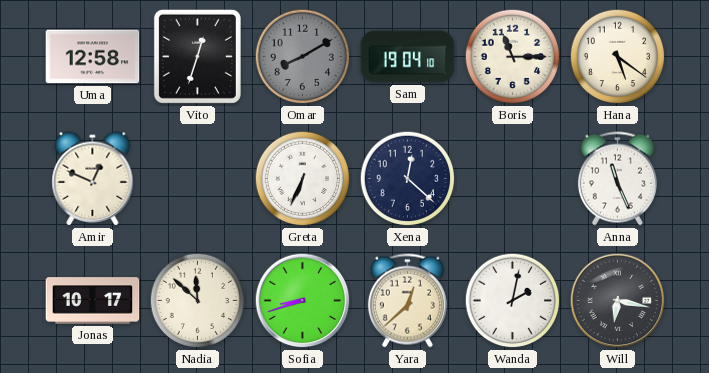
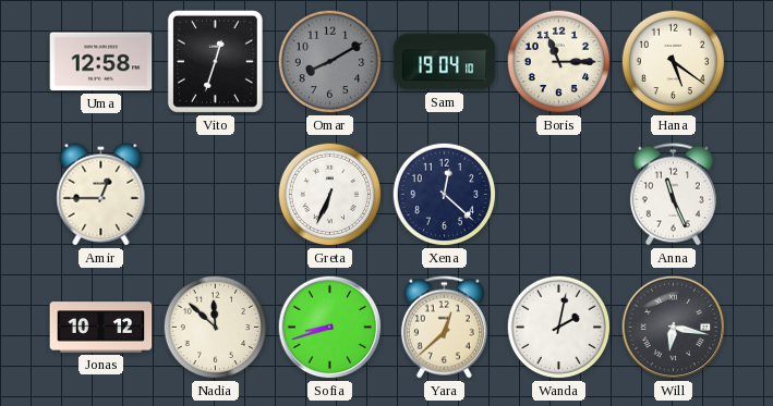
Amir: 12:49 -> 12:45
Jonas: 10:17 -> 10:12
